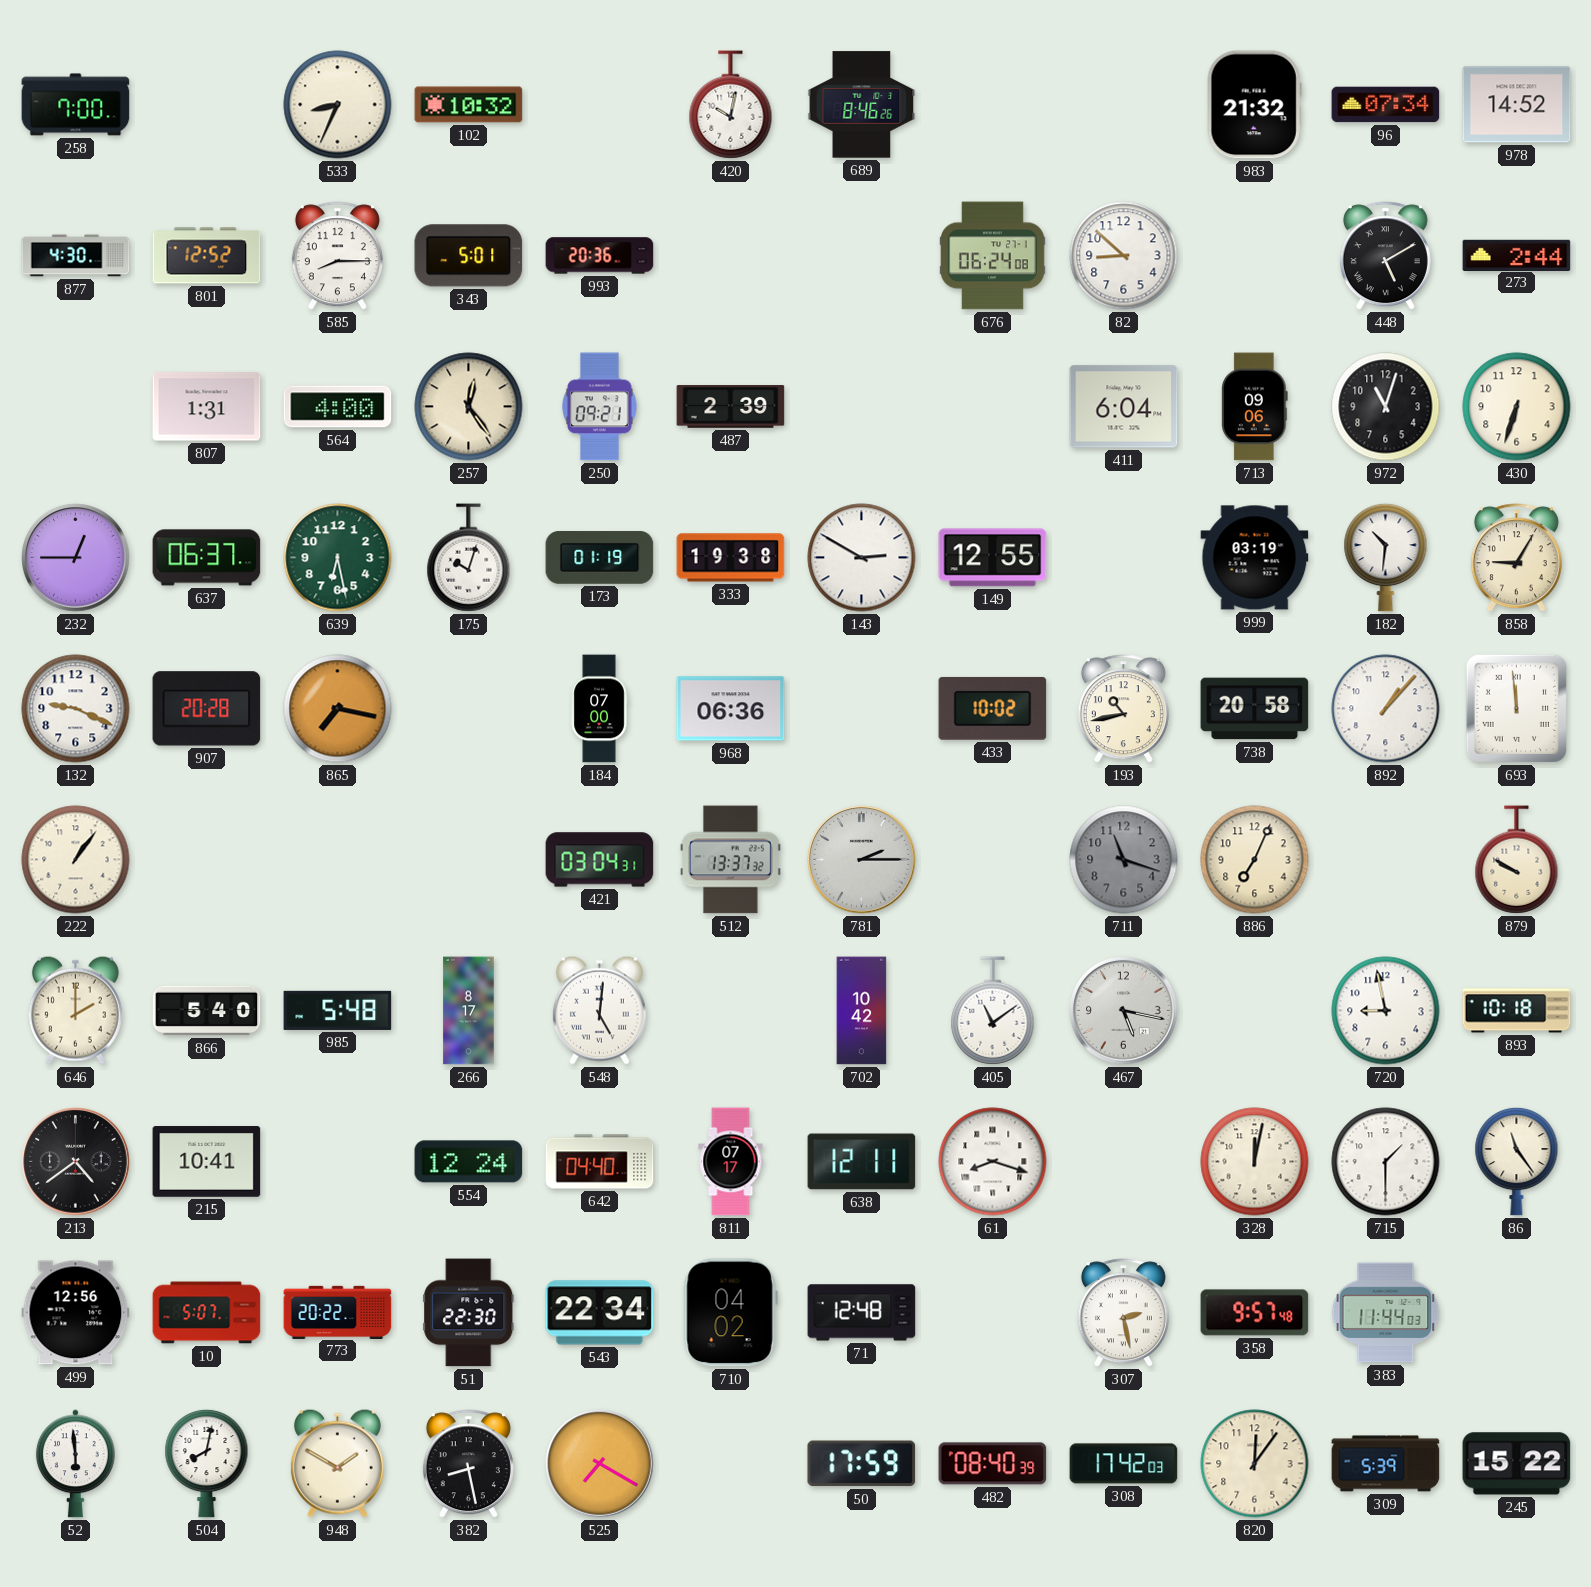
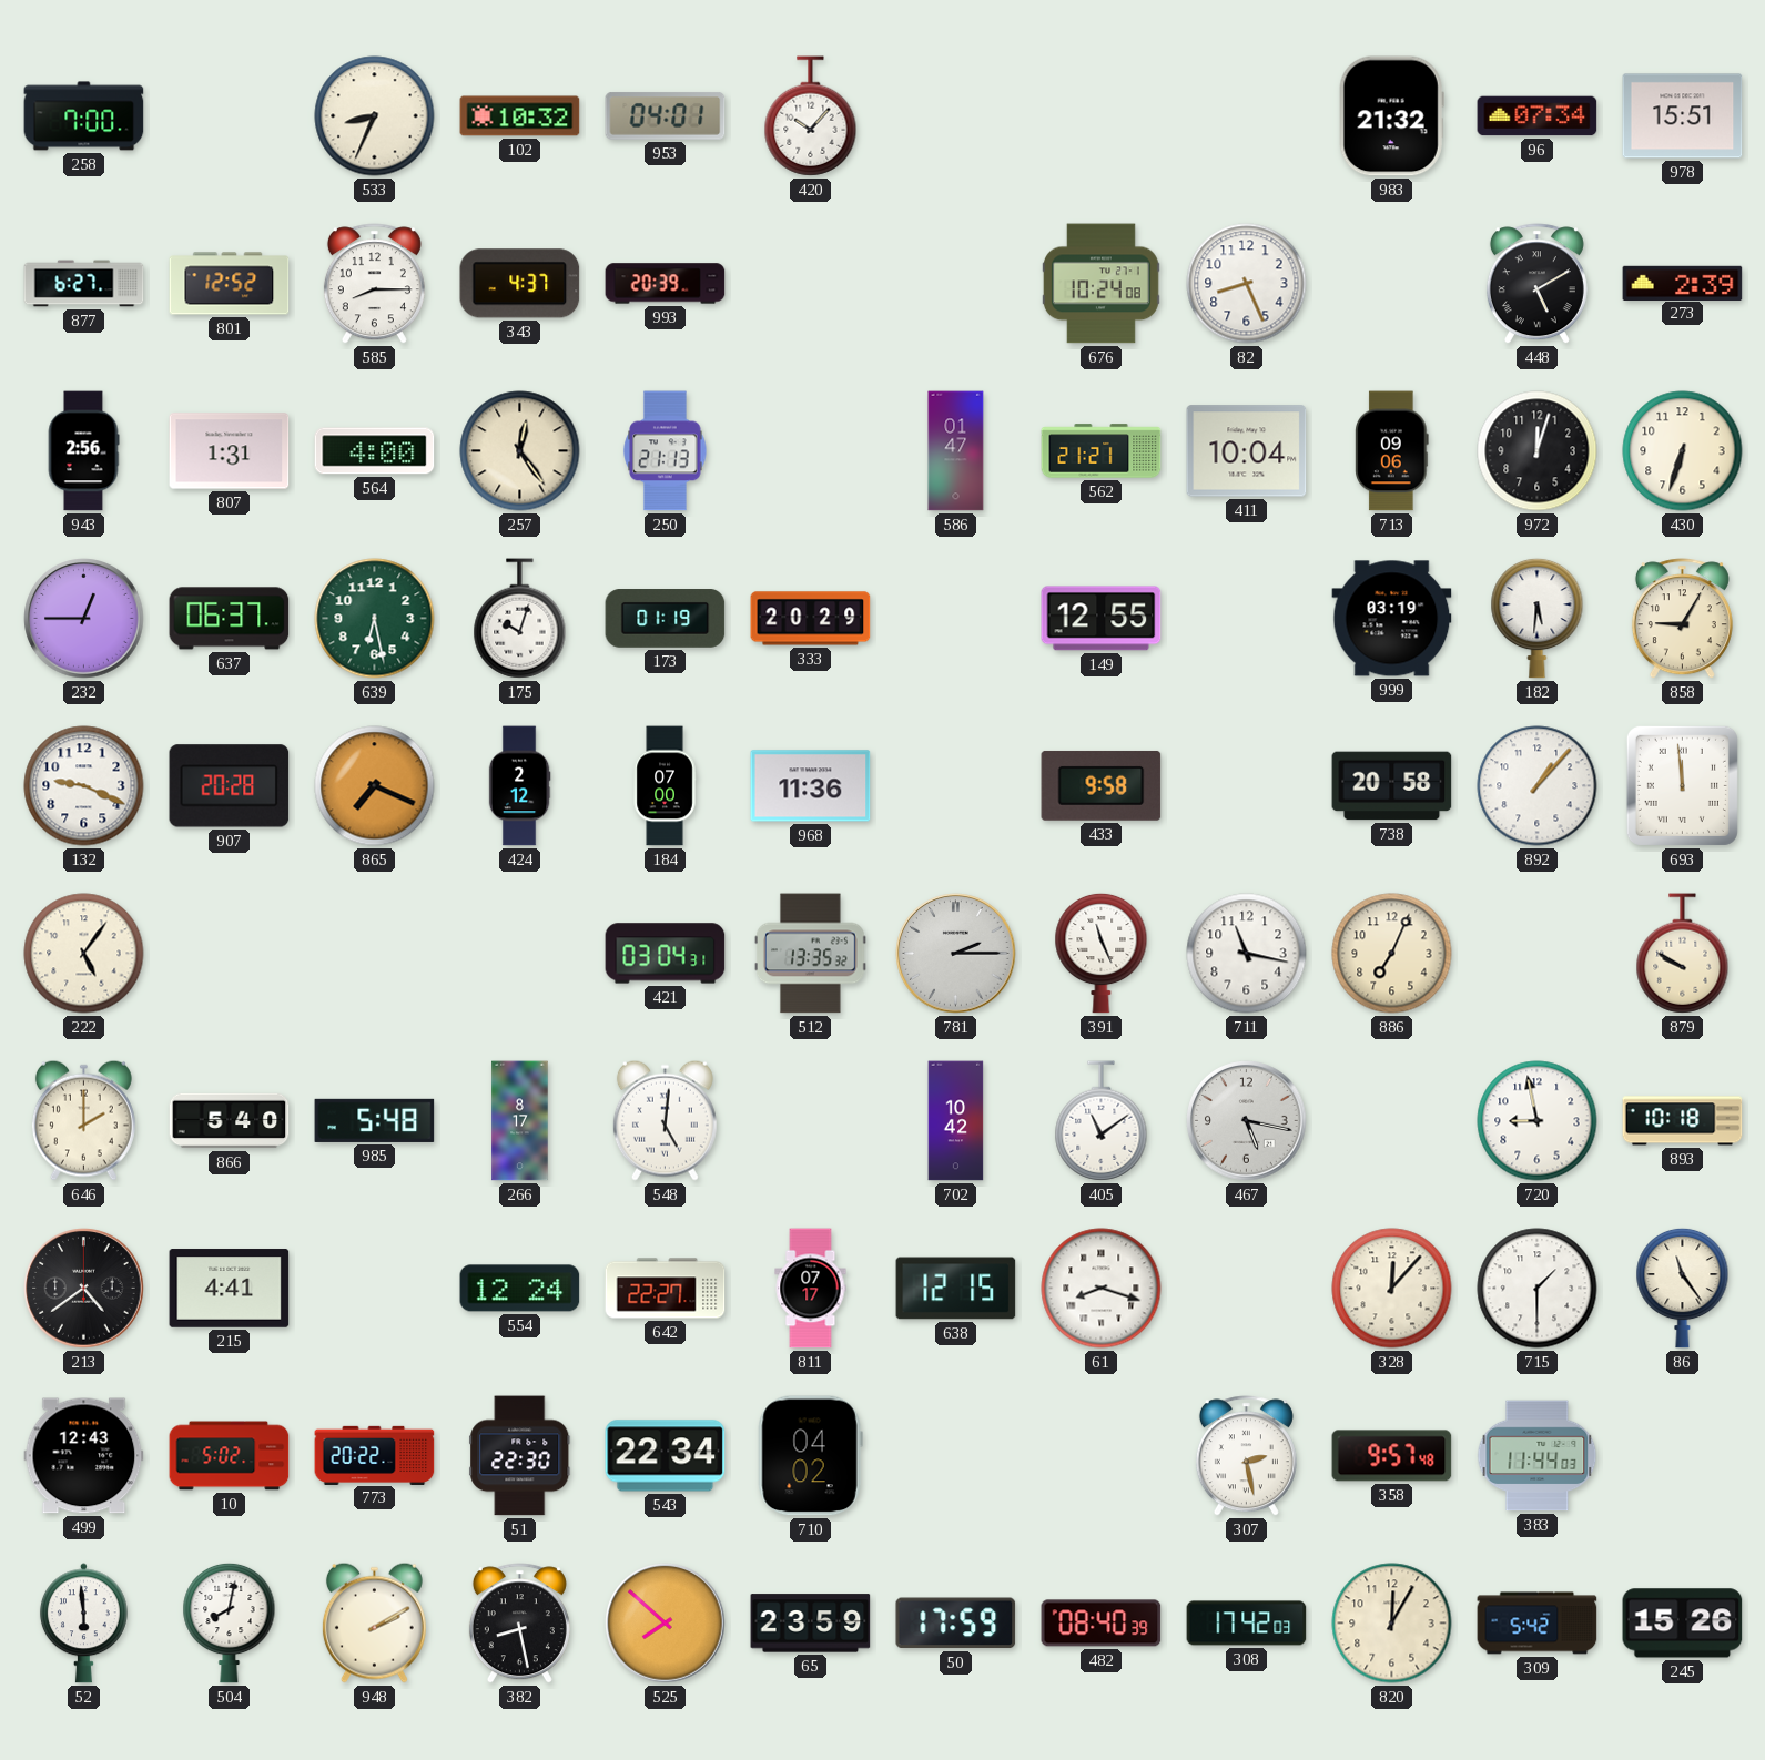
953: none -> 04:01
420: 10:02 -> 10:07
689: 8:46 -> none
978: 14:52 -> 15:51
877: 4:30 -> 6:27
343: 5:01 -> 4:37
993: 20:36 -> 20:39
676: 06:24 -> 10:24
82: 8:52 -> 8:26
273: 2:44 -> 2:39
943: none -> 2:56
250: 09:21 -> 21:13
487: 2:39 -> none
586: none -> 01:47
562: none -> 21:21
411: 6:04 -> 10:04
972: 11:03 -> 12:03
333: 19:38 -> 20:29
143: 2:50 -> none
182: 10:31 -> 5:31
865: 7:17 -> 7:19
424: none -> 2:12
968: 06:36 -> 11:36
433: 10:02 -> 9:58
193: 10:43 -> none
222: 1:06 -> 5:06
512: 13:37 -> 13:35
391: none -> 11:26
711: 11:18 -> 11:17
711 dial: grey -> white
215: 10:41 -> 4:41
642: 04:40 -> 22:27
638: 12:11 -> 12:15
328: 12:02 -> 12:07
499: 12:56 -> 12:43
10: 5:07 -> 5:02
71: 12:48 -> none
948: 1:50 -> 2:10
525: 7:20 -> 7:52
65: none -> 23:59
820: 12:06 -> 12:05
309: 5:39 -> 5:42
245: 15:22 -> 15:26
